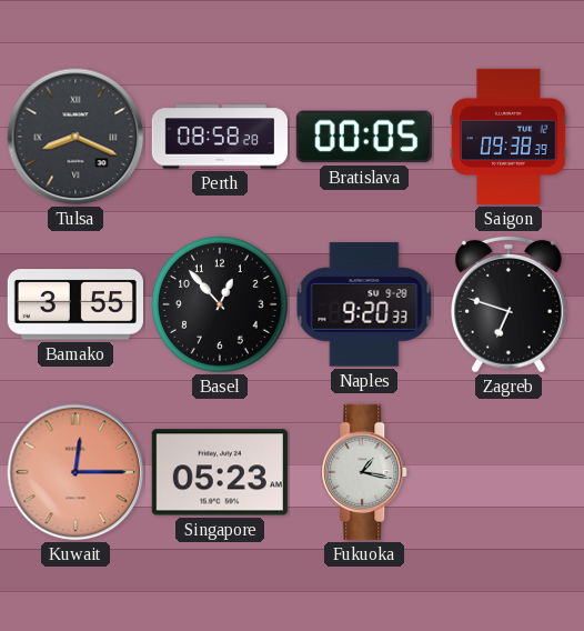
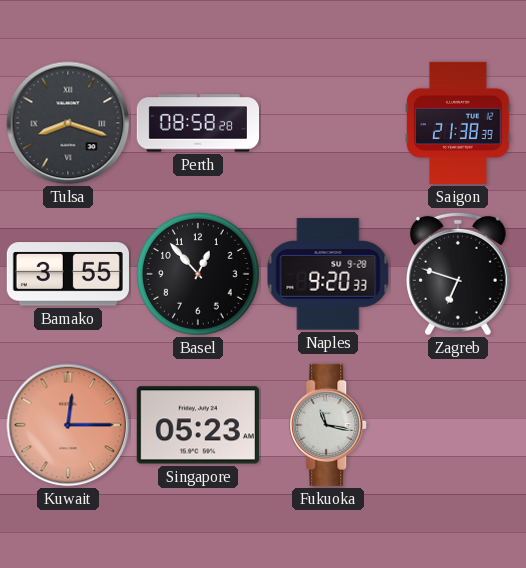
Tulsa: 8:19 -> 8:18
Bratislava: 00:05 -> none
Saigon: 09:38 -> 21:38
Fukuoka: 1:17 -> 11:17
